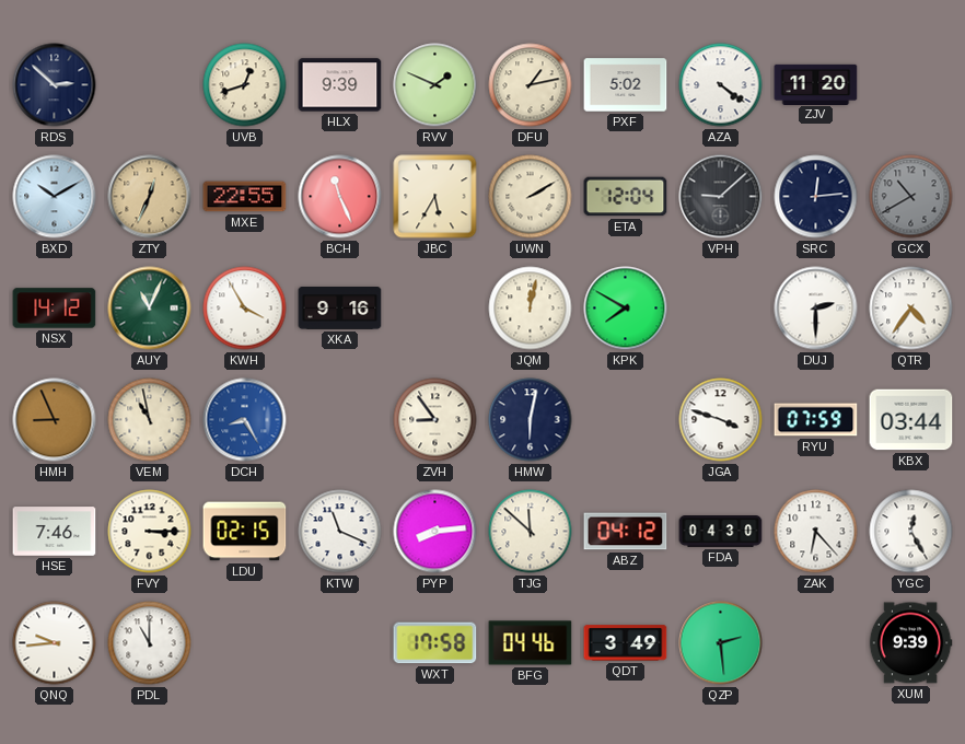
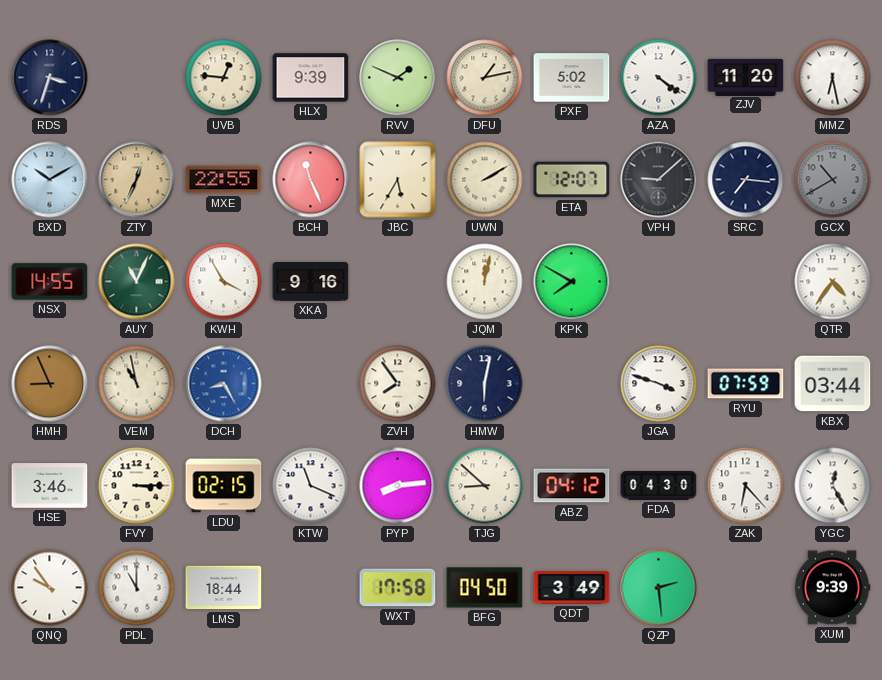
RDS: 2:52 -> 3:33
UVB: 12:42 -> 12:46
MMZ: none -> 6:28
ETA: 12:04 -> 12:07
SRC: 12:14 -> 7:16
NSX: 14:12 -> 14:55
DUJ: 2:30 -> none
ZVH: 8:54 -> 7:54
HSE: 7:46 -> 3:46
TJG: 11:52 -> 8:52
QNQ: 9:44 -> 9:54
LMS: none -> 18:44
BFG: 04:46 -> 04:50
